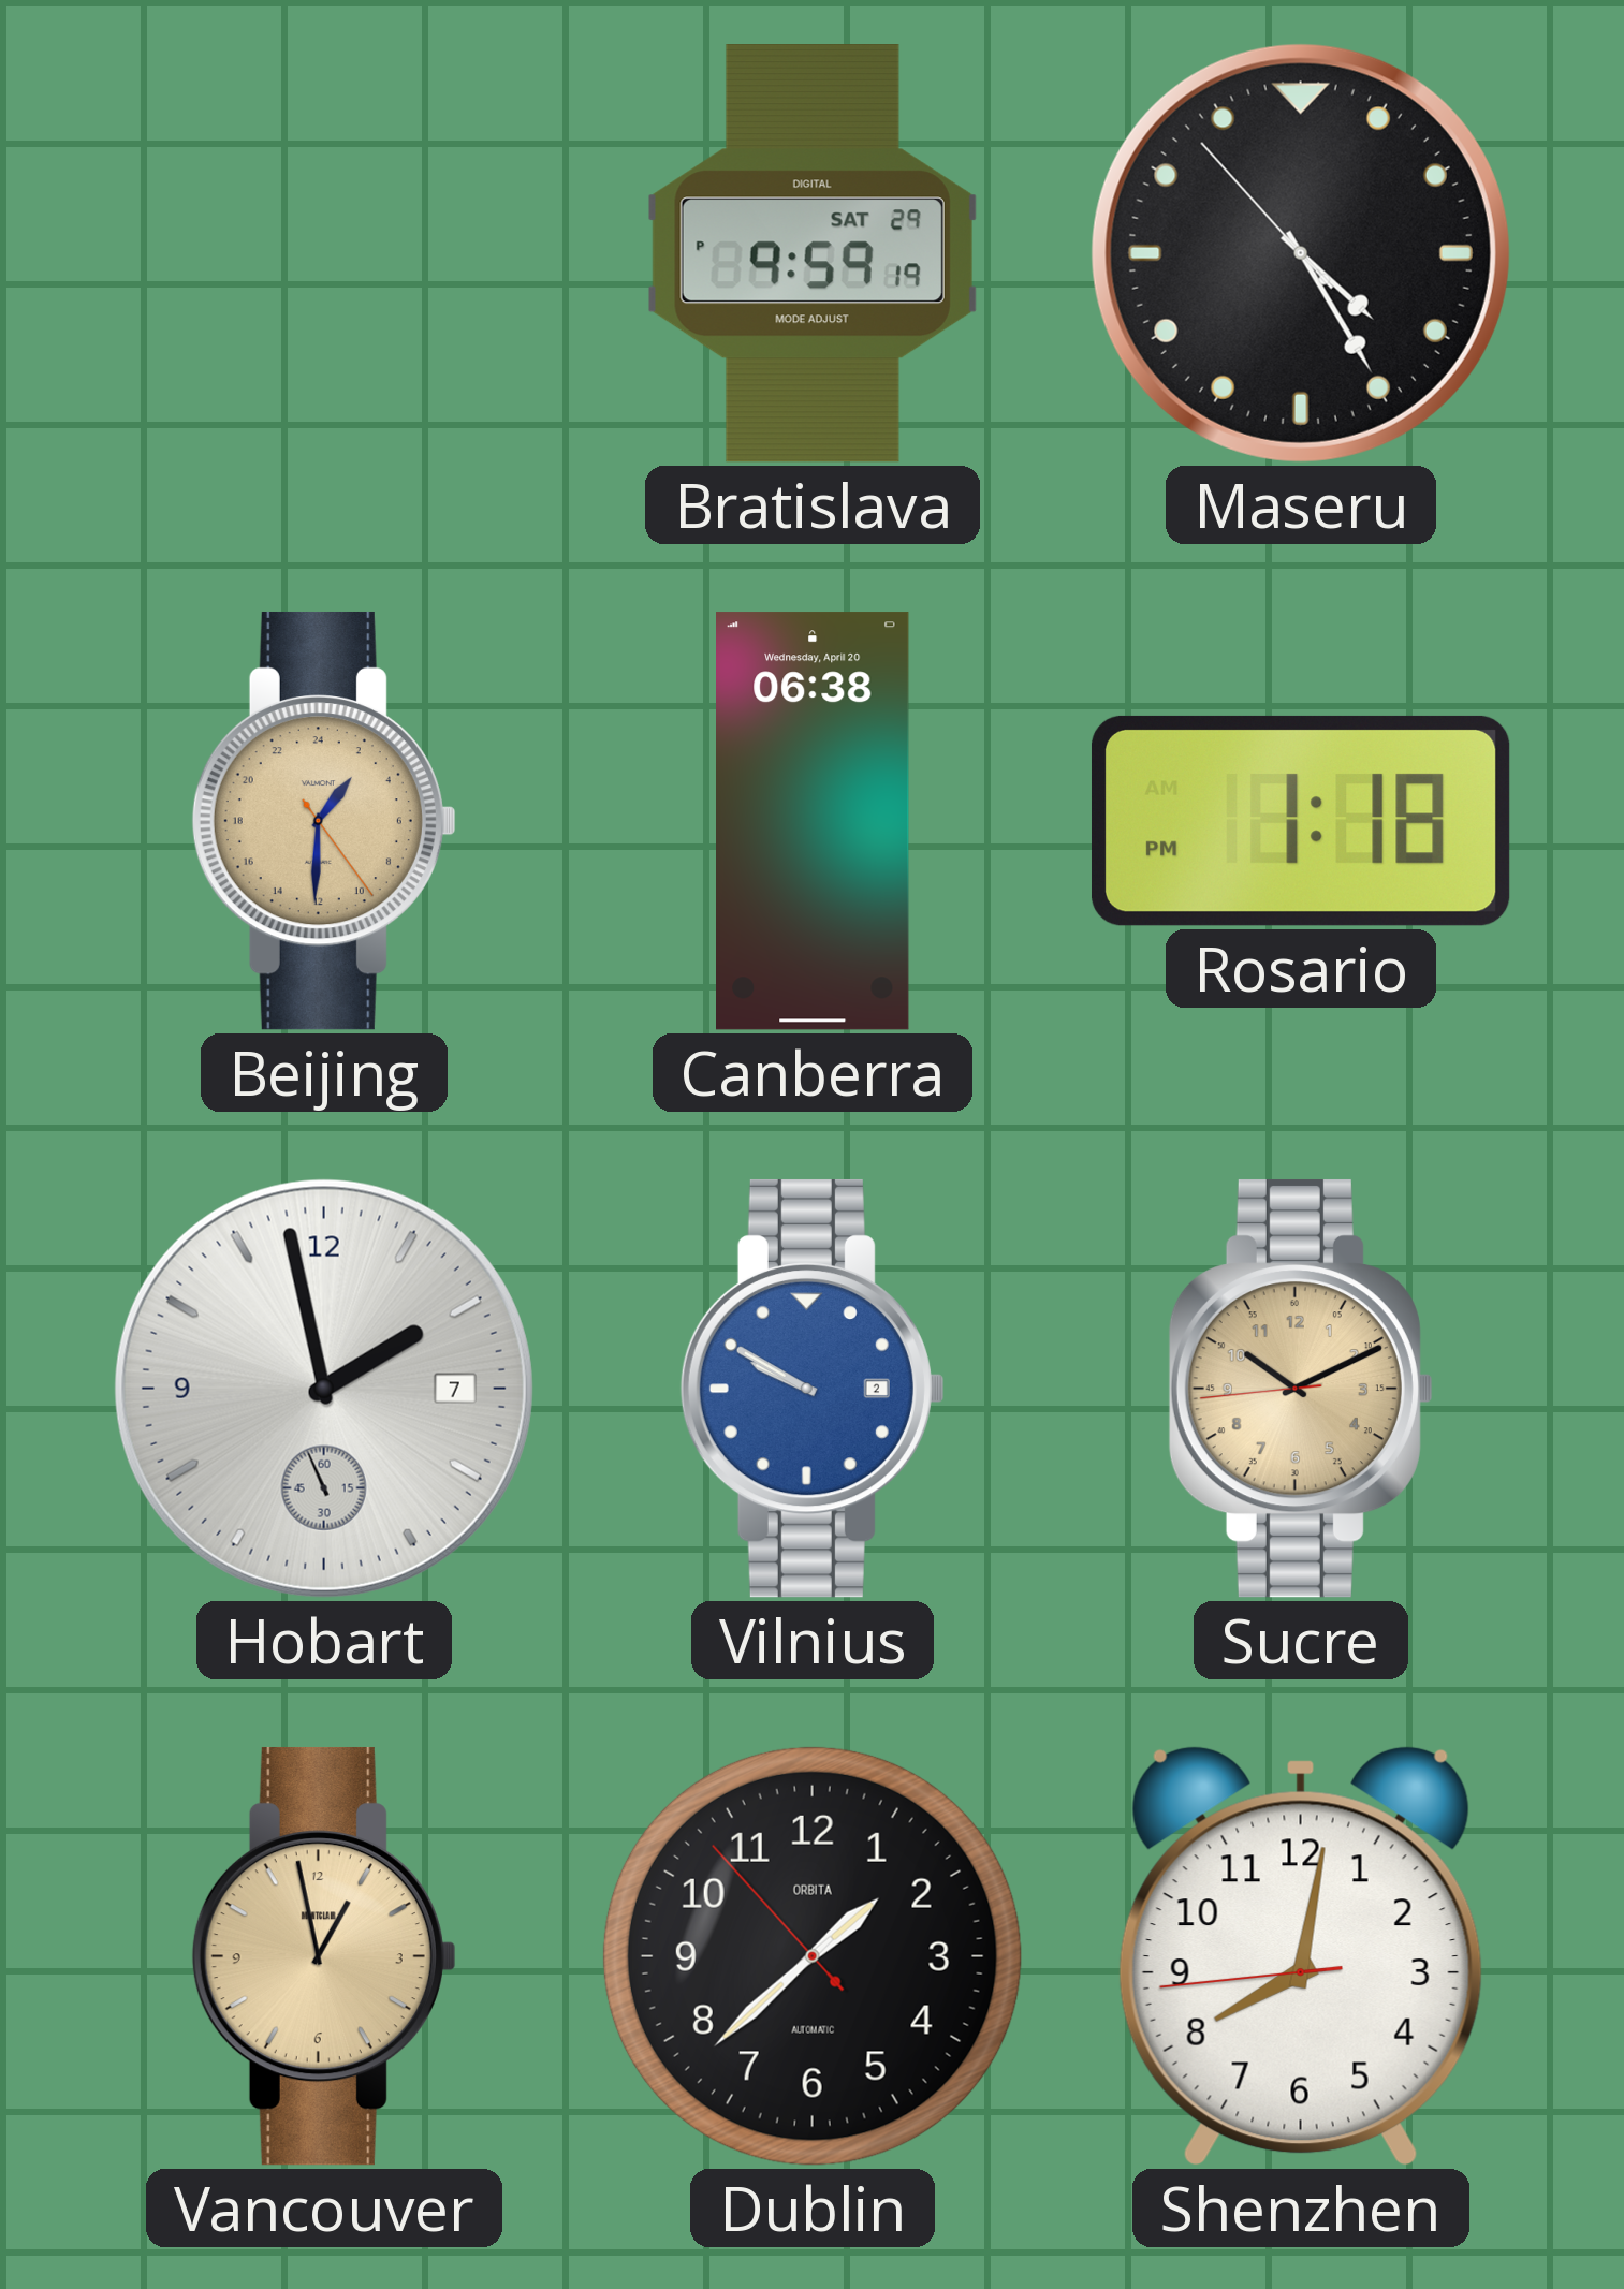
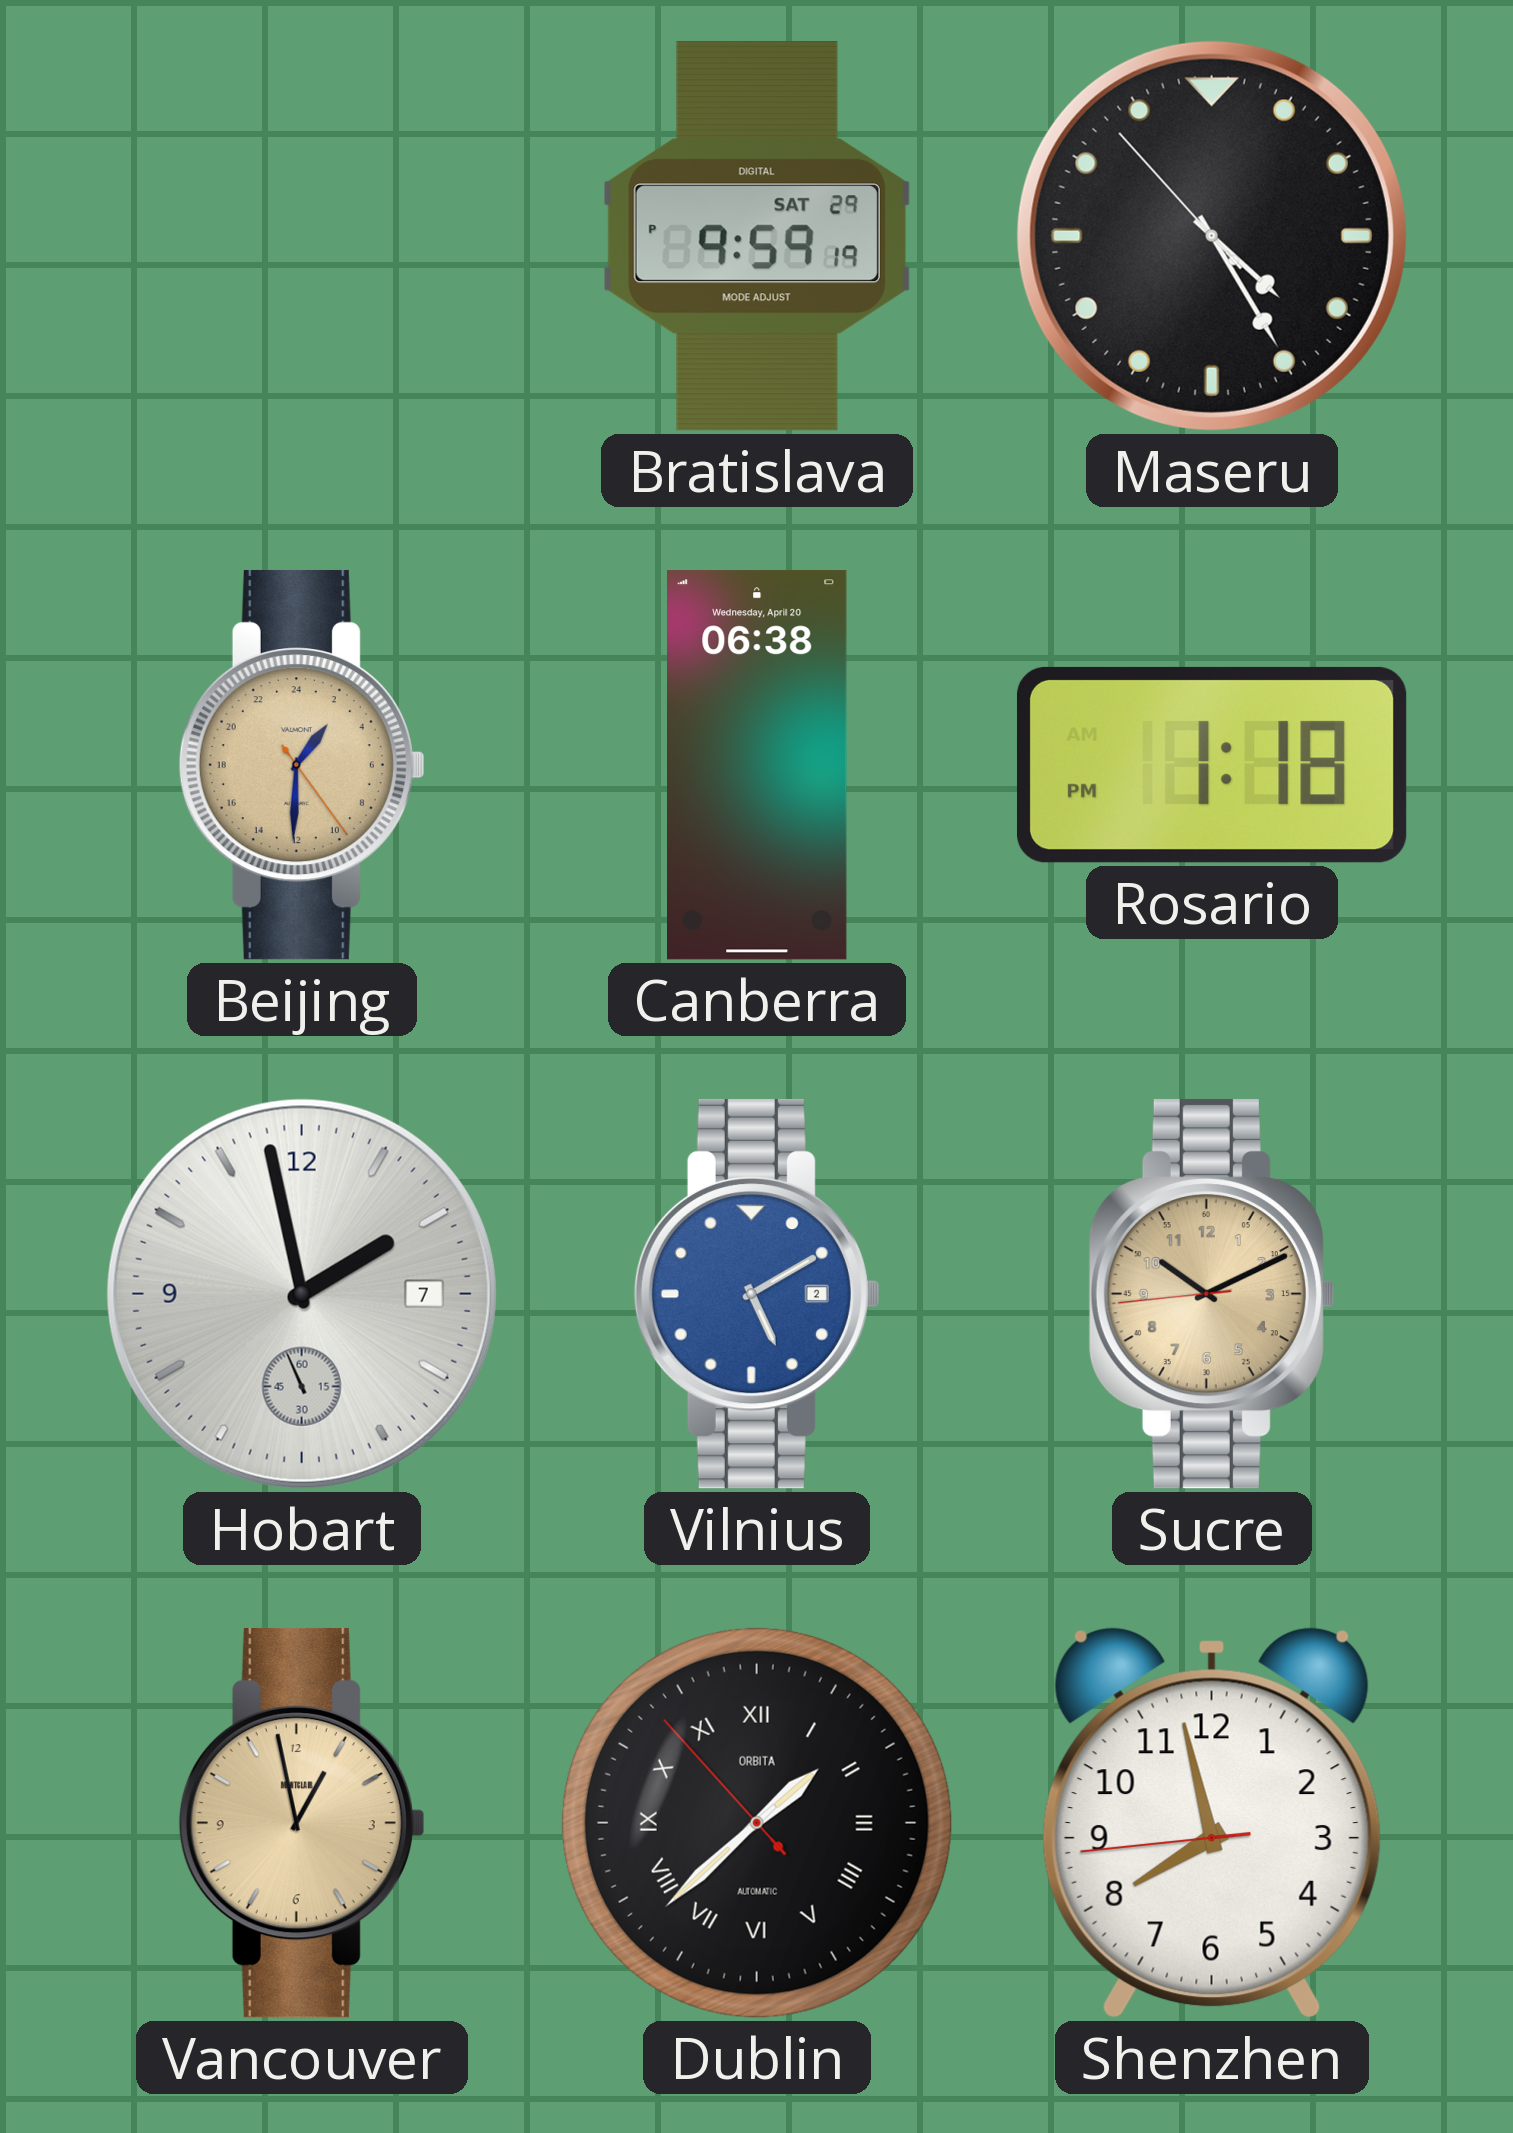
Vilnius: 9:50 -> 5:10
Dublin numerals: Arabic -> Roman
Shenzhen: 8:01 -> 7:57
